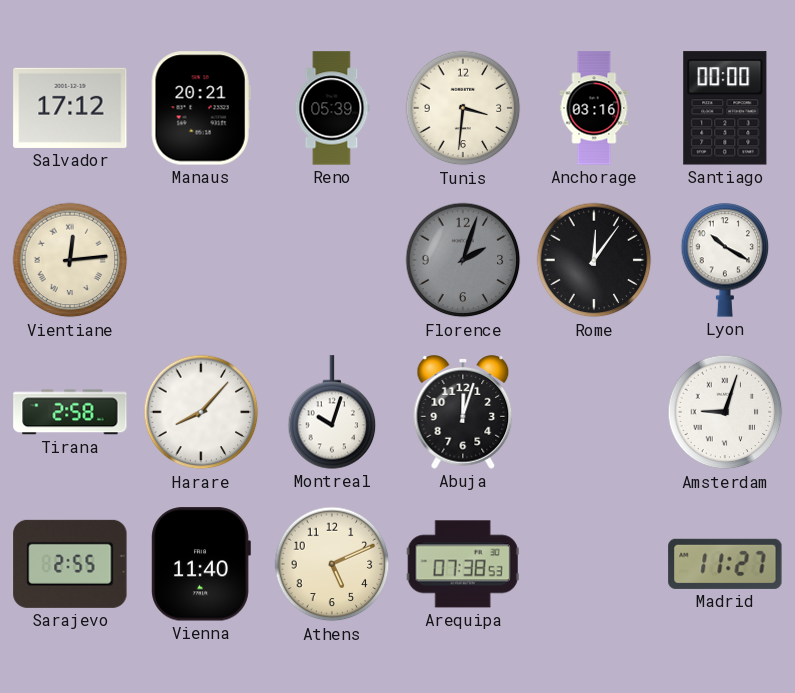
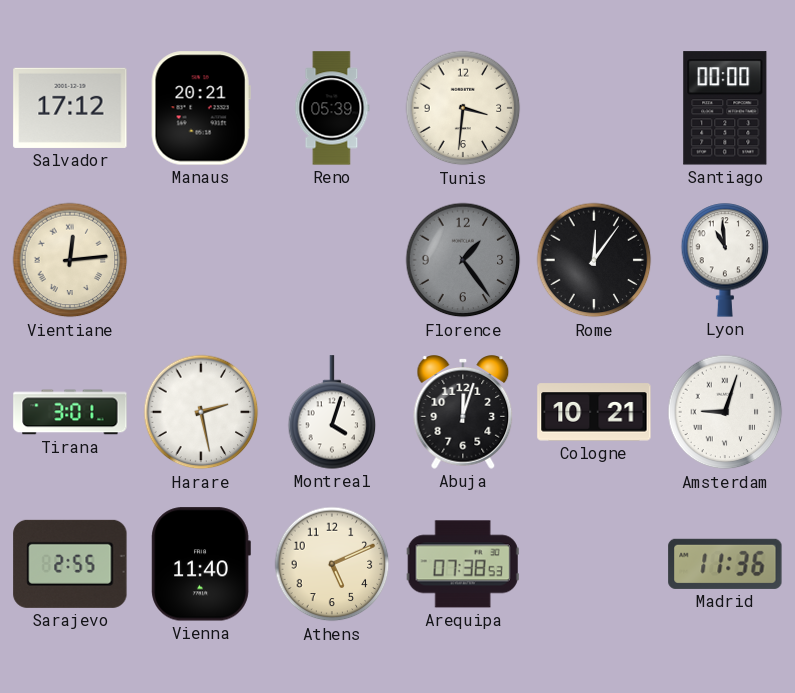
Anchorage: 03:16 -> none
Florence: 2:03 -> 1:24
Lyon: 10:20 -> 10:59
Tirana: 2:58 -> 3:01
Harare: 8:07 -> 2:28
Montreal: 10:03 -> 4:03
Cologne: none -> 10:21
Madrid: 11:27 -> 11:36
